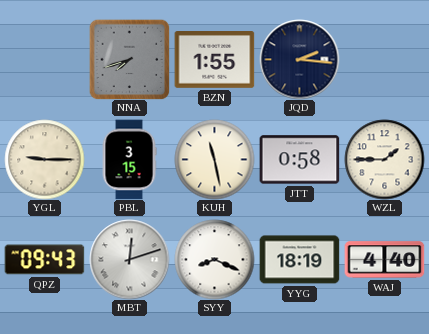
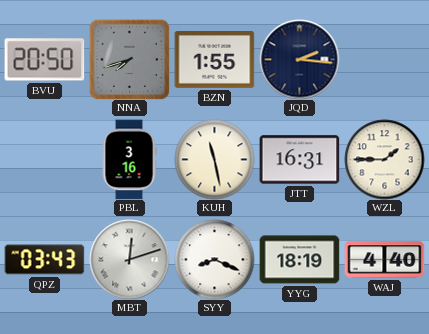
BVU: none -> 20:50
YGL: 9:15 -> none
PBL: 3:15 -> 3:16
JTT: 0:58 -> 16:31
QPZ: 09:43 -> 03:43
